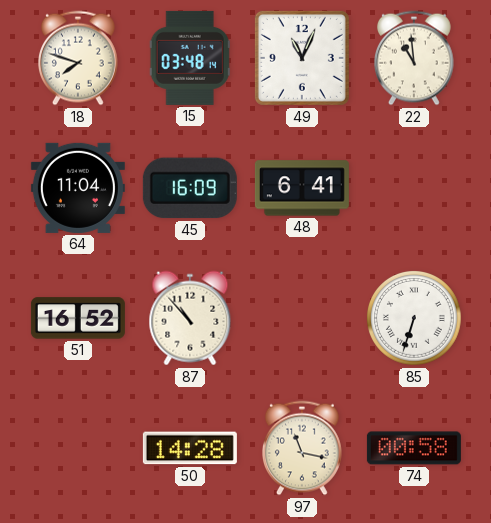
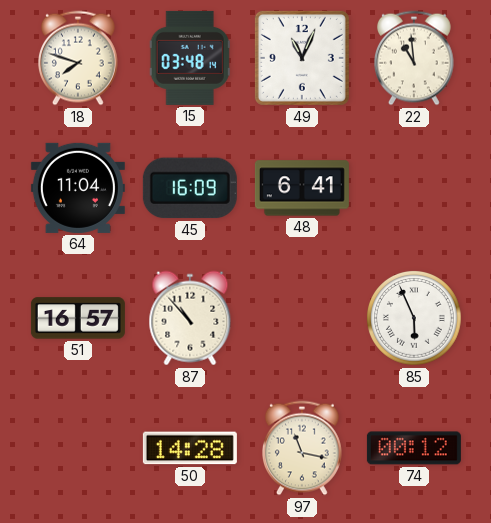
51: 16:52 -> 16:57
85: 6:33 -> 5:56
74: 00:58 -> 00:12
